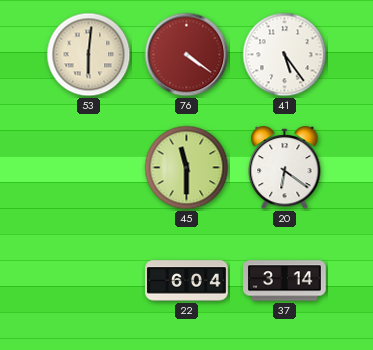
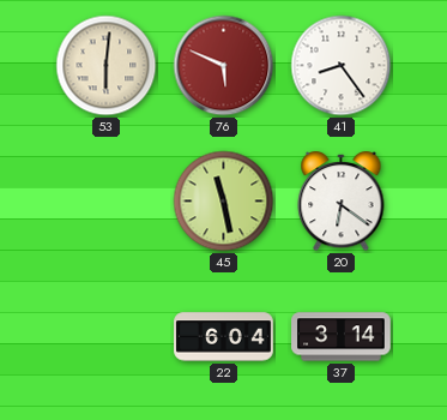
76: 4:21 -> 5:49
41: 5:24 -> 8:24
45: 11:30 -> 11:28
